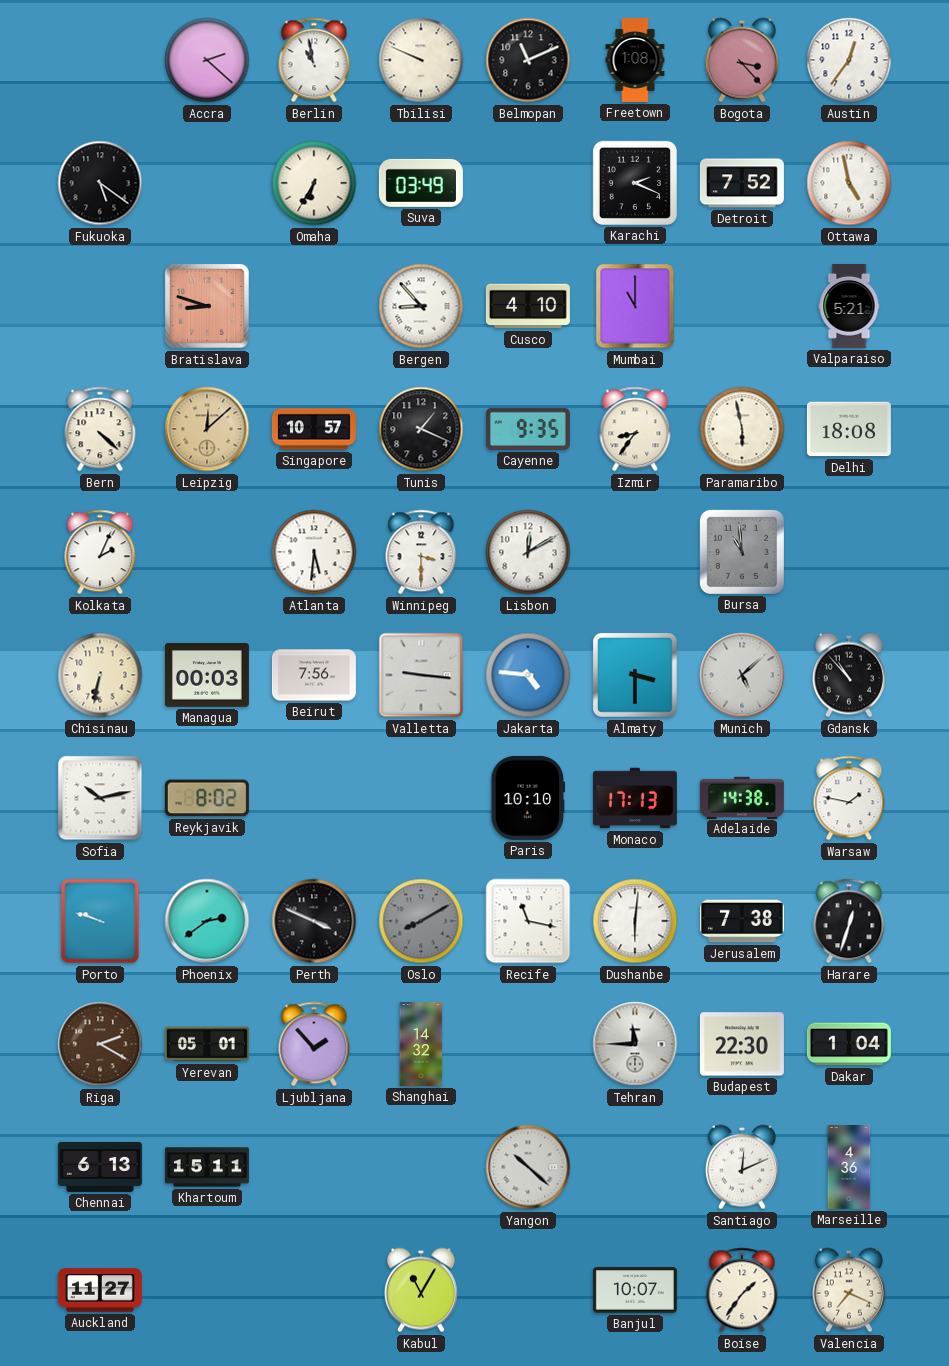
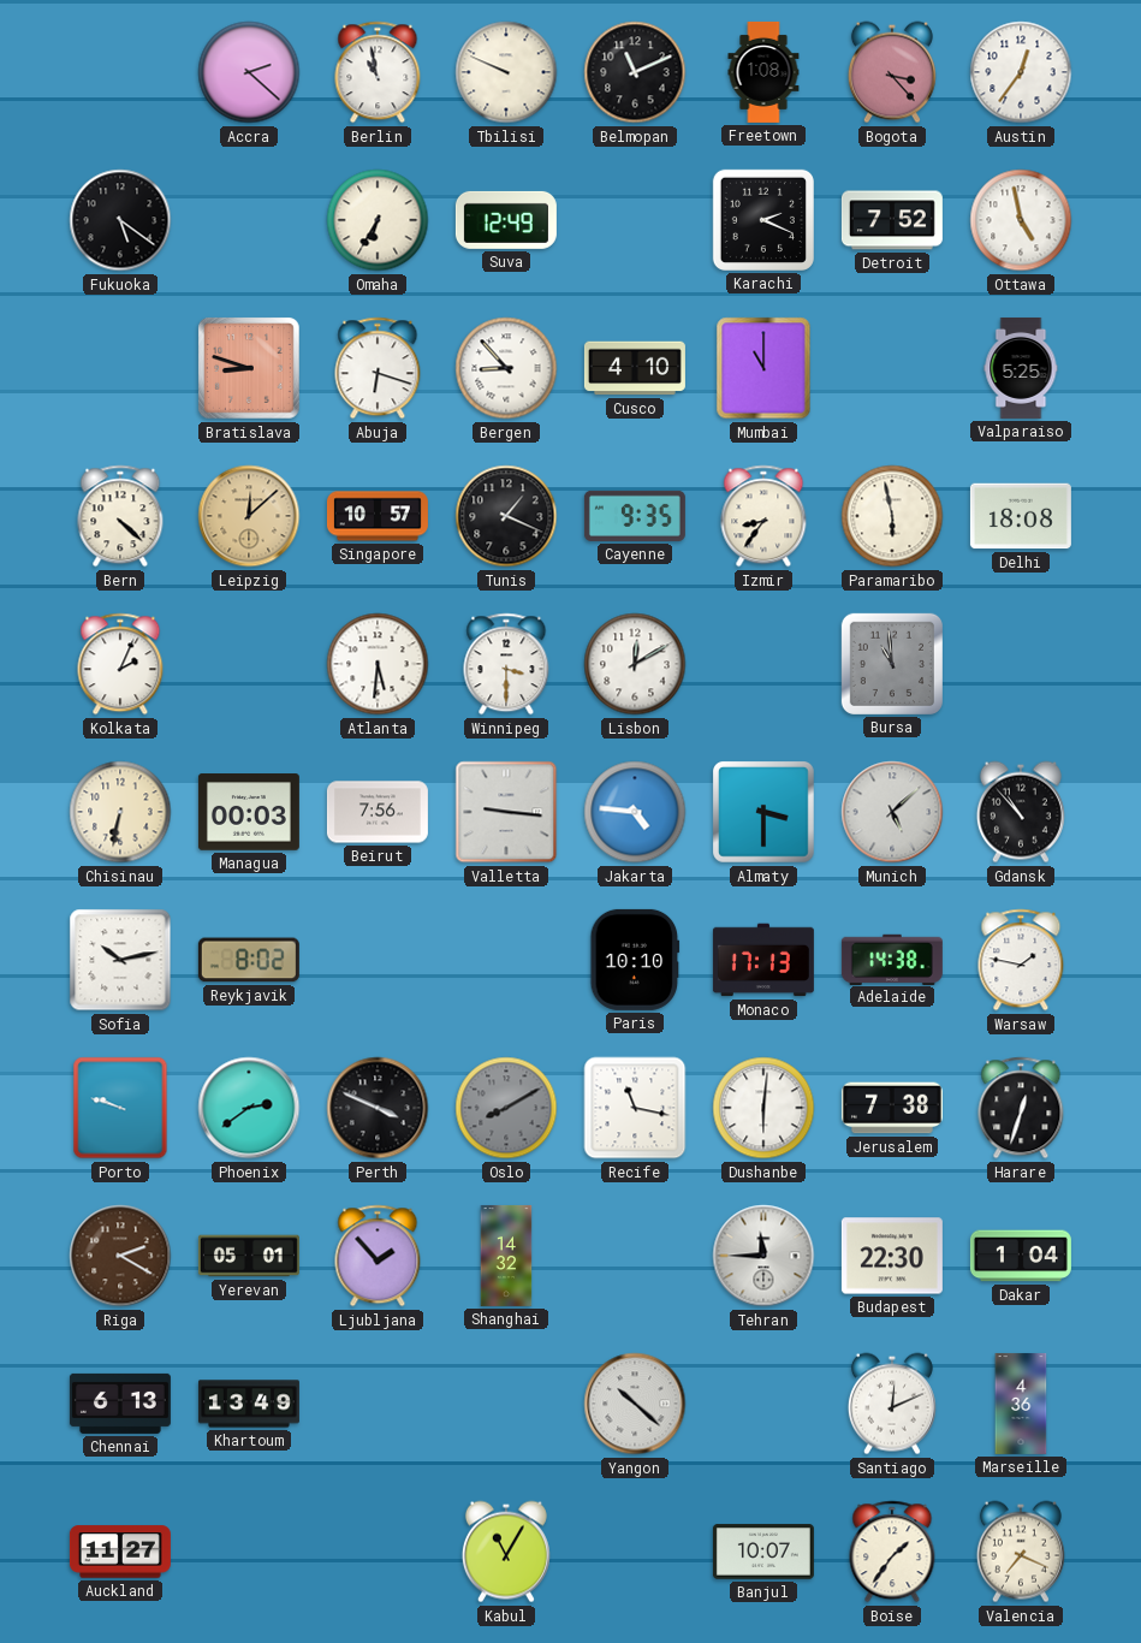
Suva: 03:49 -> 12:49
Abuja: none -> 6:18
Valparaiso: 5:21 -> 5:25
Khartoum: 15:11 -> 13:49
